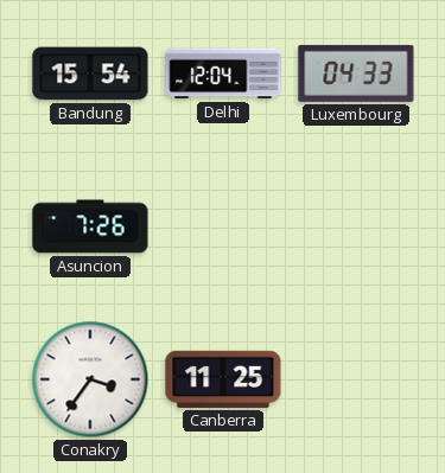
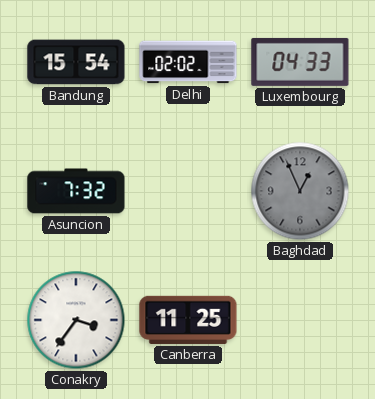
Delhi: 12:04 -> 02:02
Asuncion: 7:26 -> 7:32
Baghdad: none -> 12:56
